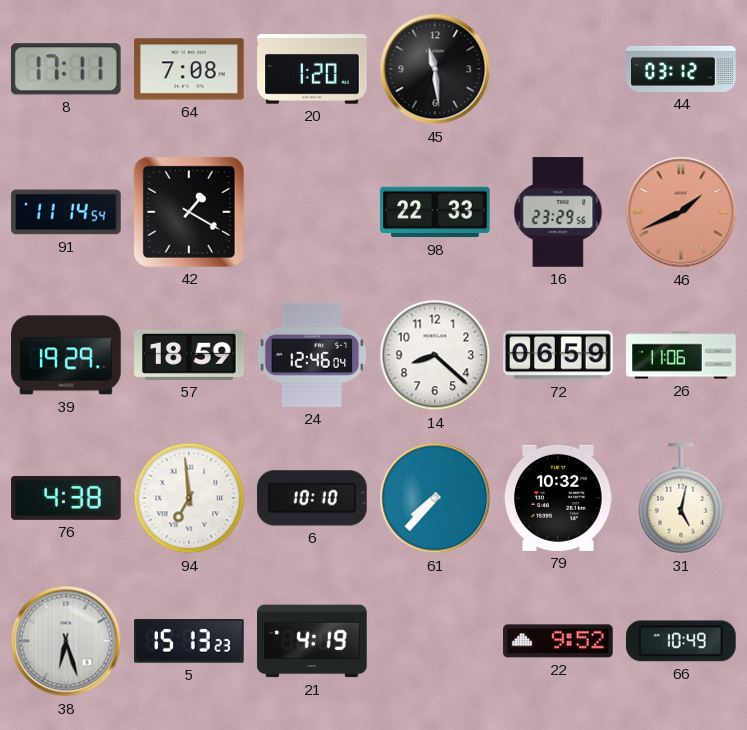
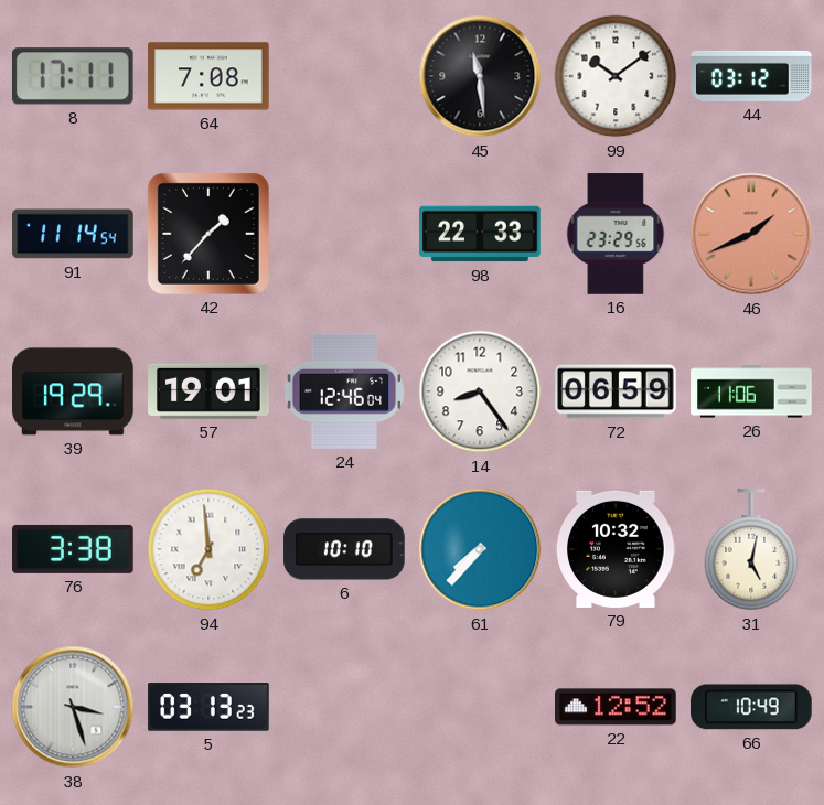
20: 1:20 -> none
99: none -> 10:09
42: 1:20 -> 1:37
57: 18:59 -> 19:01
14: 8:22 -> 8:24
76: 4:38 -> 3:38
38: 6:27 -> 3:27
5: 15:13 -> 03:13
21: 4:19 -> none
22: 9:52 -> 12:52
